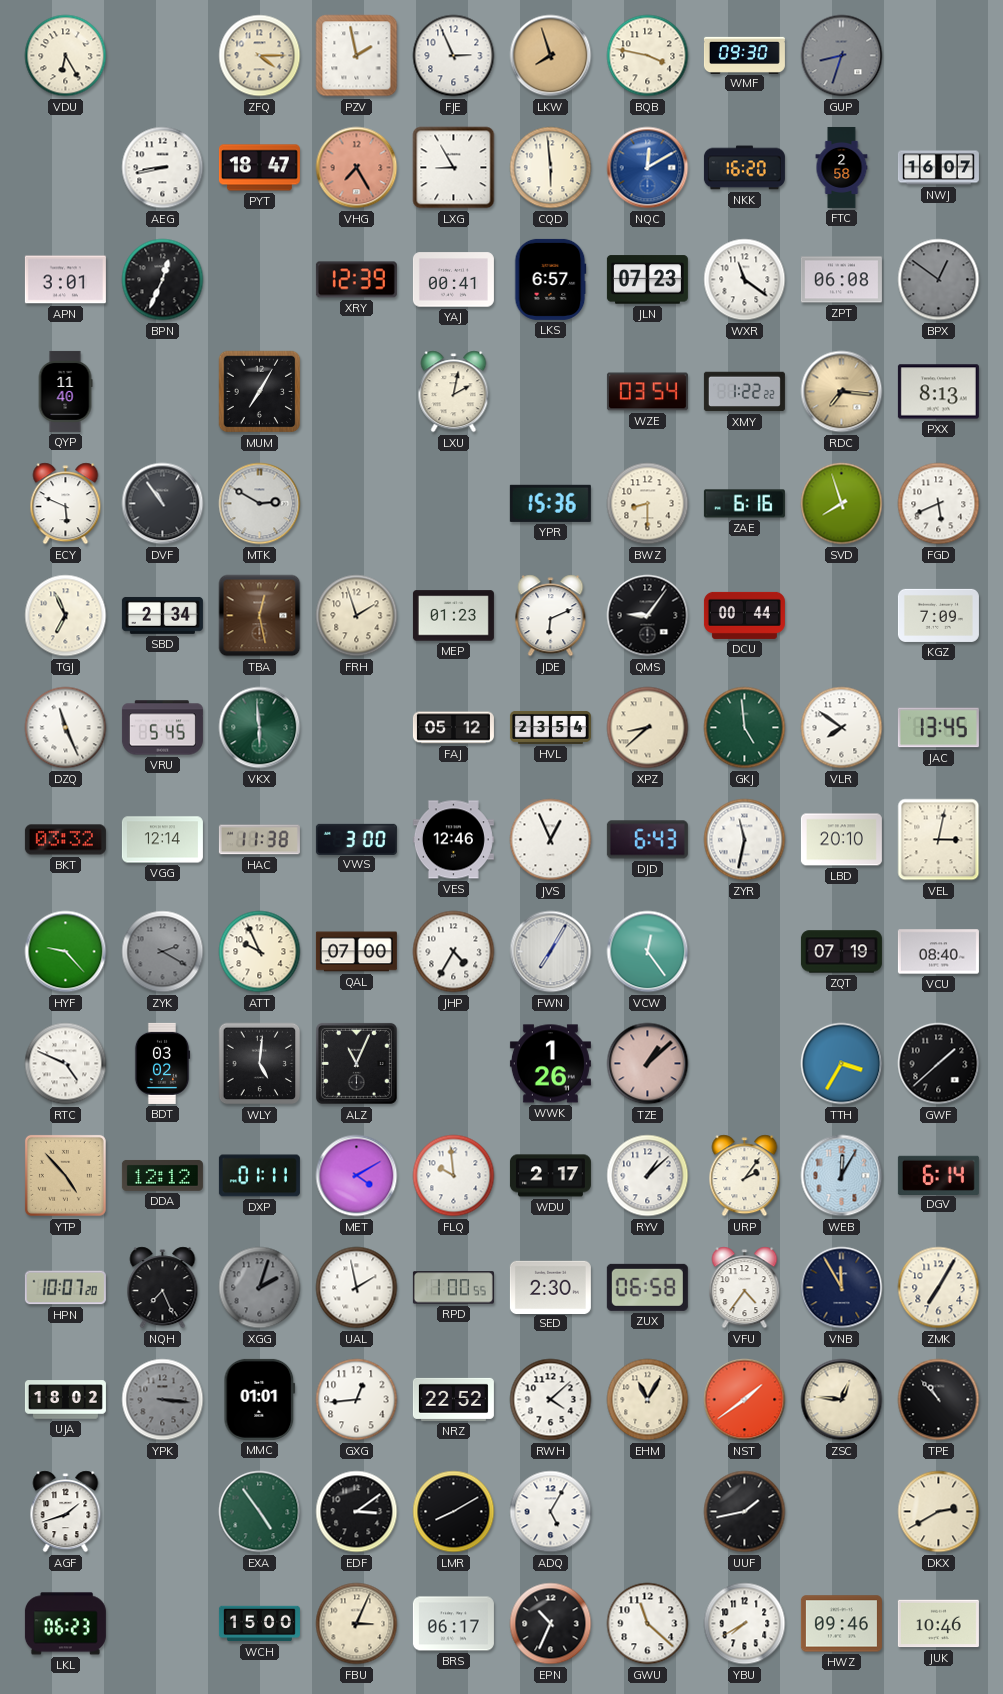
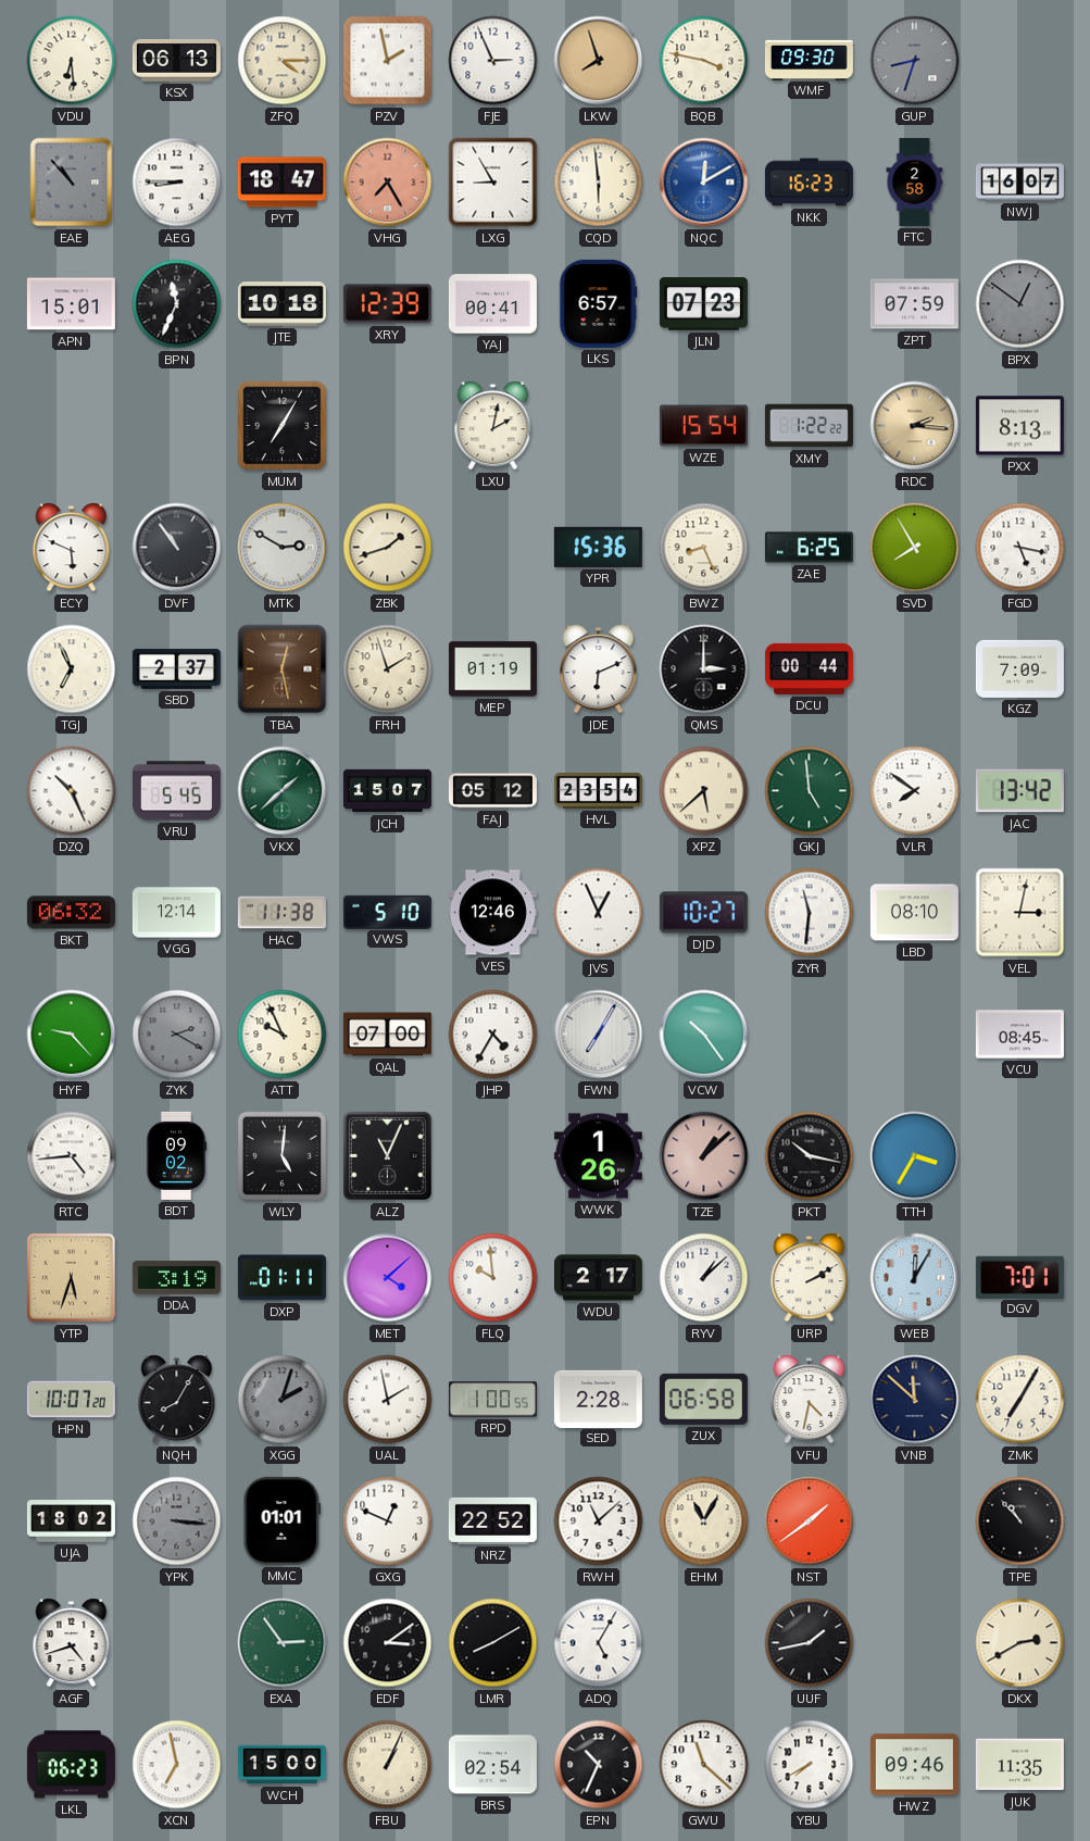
VDU: 6:25 -> 6:29
KSX: none -> 06:13
EAE: none -> 10:53
AEG: 8:43 -> 8:45
NKK: 16:20 -> 16:23
APN: 3:01 -> 15:01
BPN: 12:34 -> 11:34
JTE: none -> 10:18
WXR: 11:21 -> none
ZPT: 06:08 -> 07:59
QYP: 11:40 -> none
WZE: 03:54 -> 15:54
RDC: 7:16 -> 2:16
ZBK: none -> 1:42
BWZ: 8:30 -> 8:26
ZAE: 6:16 -> 6:25
SVD: 7:57 -> 7:55
FGD: 5:41 -> 5:17
SBD: 2:34 -> 2:37
MEP: 01:23 -> 01:19
QMS: 9:06 -> 3:00
DZQ: 11:26 -> 10:26
VKX: 5:59 -> 1:38
JCH: none -> 15:07
XPZ: 8:38 -> 5:38
JAC: 13:45 -> 13:42
BKT: 03:32 -> 06:32
VWS: 3:00 -> 5:10
DJD: 6:43 -> 10:27
ZYR: 11:32 -> 11:31
LBD: 20:10 -> 08:10
VCW: 12:24 -> 10:24
ZQT: 07:19 -> none
VCU: 08:40 -> 08:45
RTC: 4:49 -> 4:44
BDT: 03:02 -> 09:02
PKT: none -> 10:17
GWF: 1:38 -> none
YTP: 4:53 -> 5:33
DDA: 12:12 -> 3:19
MET: 4:10 -> 4:08
URP: 2:06 -> 2:10
DGV: 6:14 -> 7:01
NQH: 7:26 -> 8:05
SED: 2:30 -> 2:28
VFU: 4:36 -> 4:32
VNB: 11:55 -> 11:52
GXG: 12:44 -> 12:49
RWH: 4:08 -> 11:08
ZSC: 12:46 -> none
AGF: 1:42 -> 4:42
EXA: 4:54 -> 2:54
XCN: none -> 6:58
FBU: 3:04 -> 1:04
BRS: 06:17 -> 02:54
JUK: 10:46 -> 11:35
